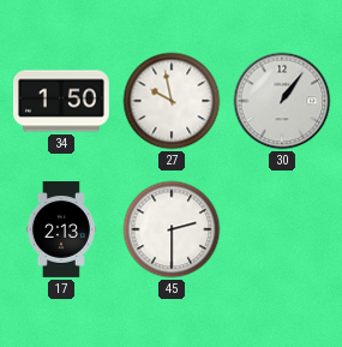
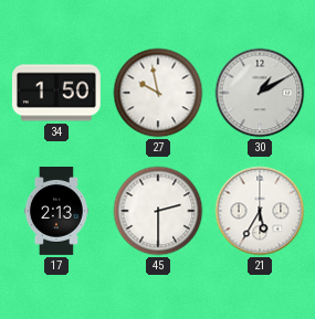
30: 1:06 -> 1:10
21: none -> 5:35
